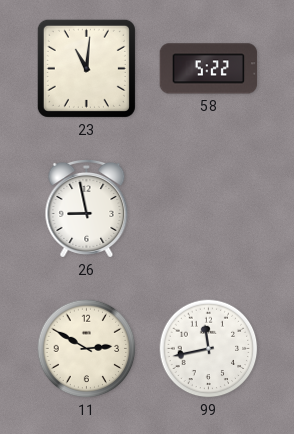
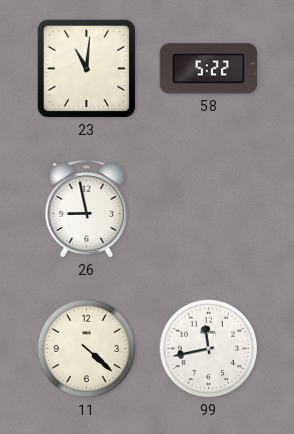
11: 2:50 -> 4:22
